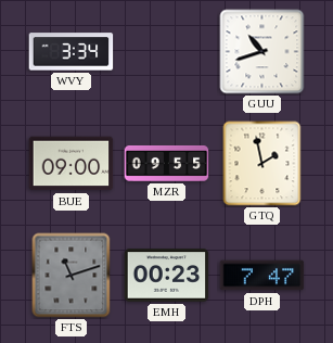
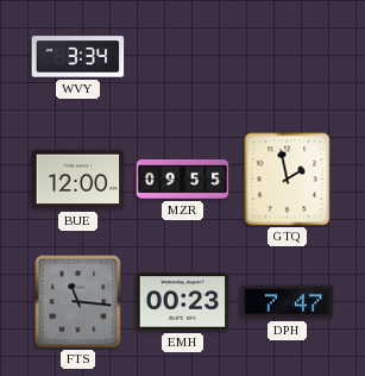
GUU: 10:42 -> none
BUE: 09:00 -> 12:00
FTS: 11:12 -> 11:16
